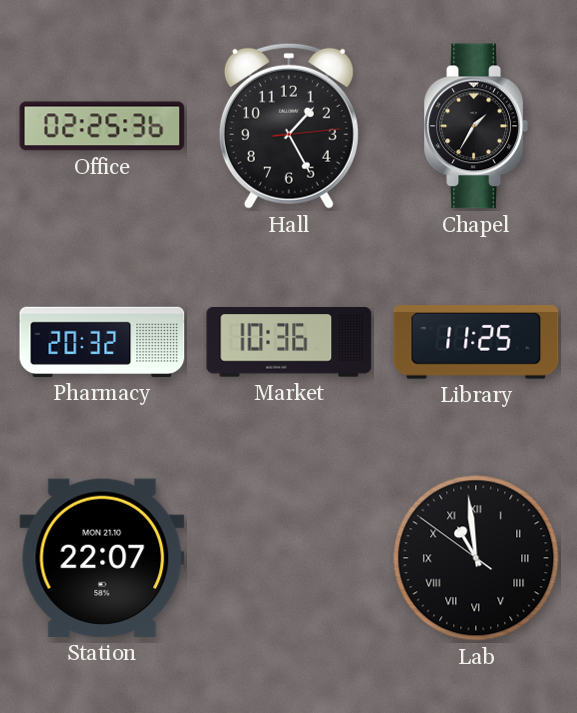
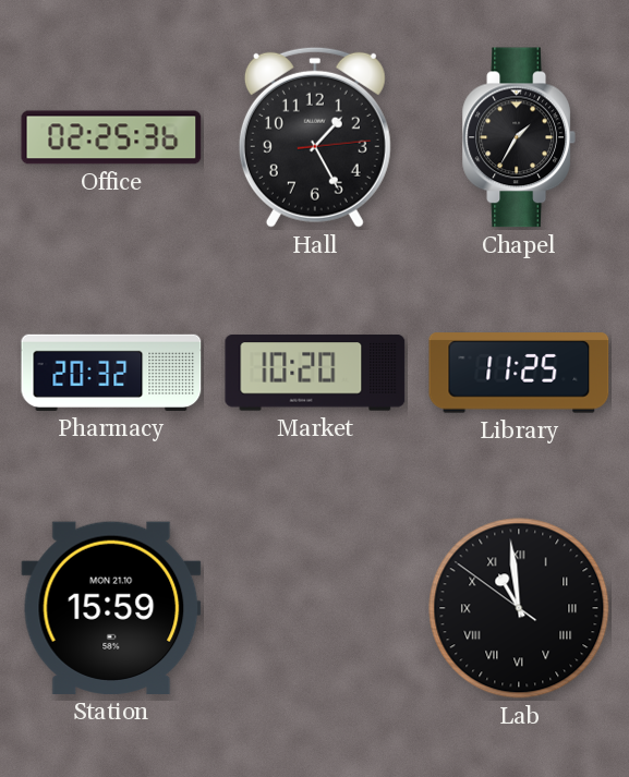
Market: 10:36 -> 10:20
Station: 22:07 -> 15:59
